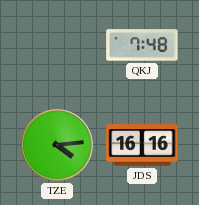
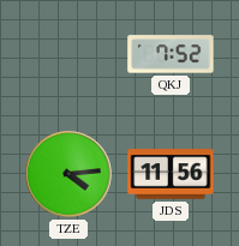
QKJ: 7:48 -> 7:52
JDS: 16:16 -> 11:56
